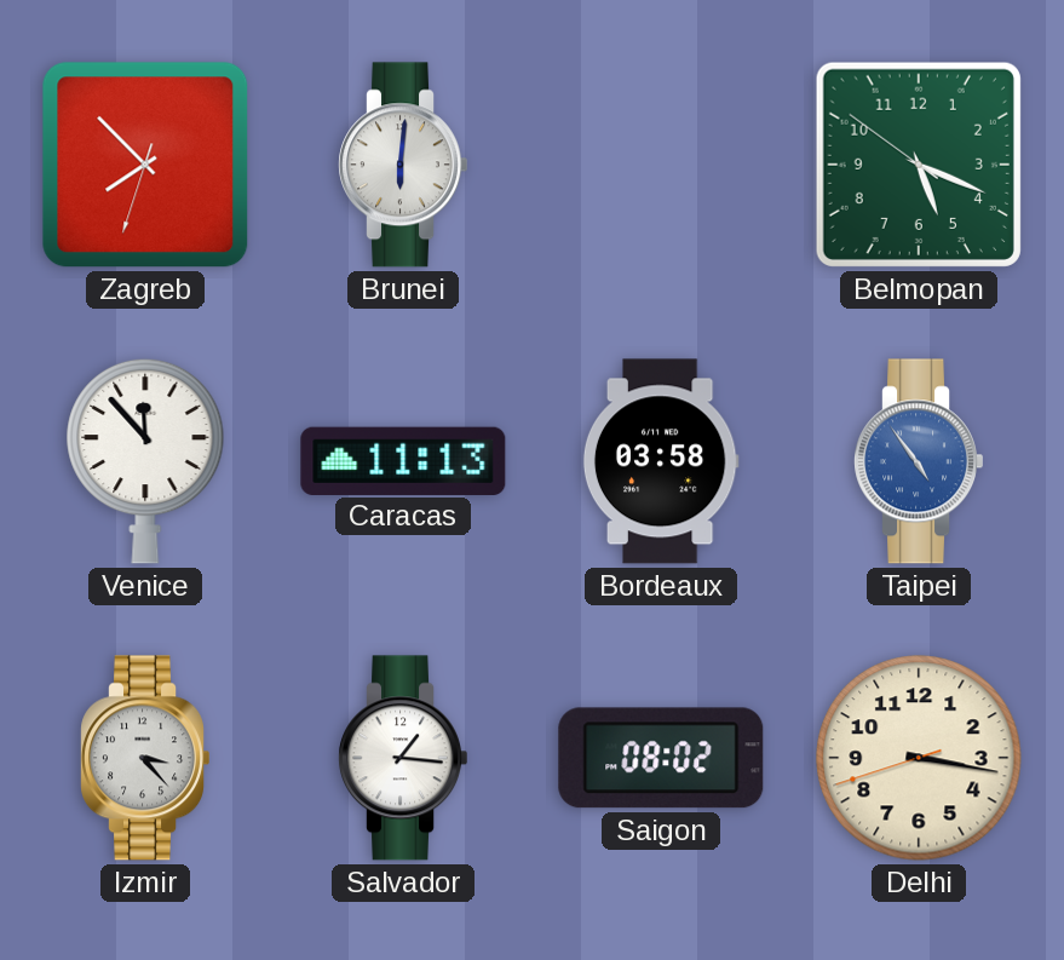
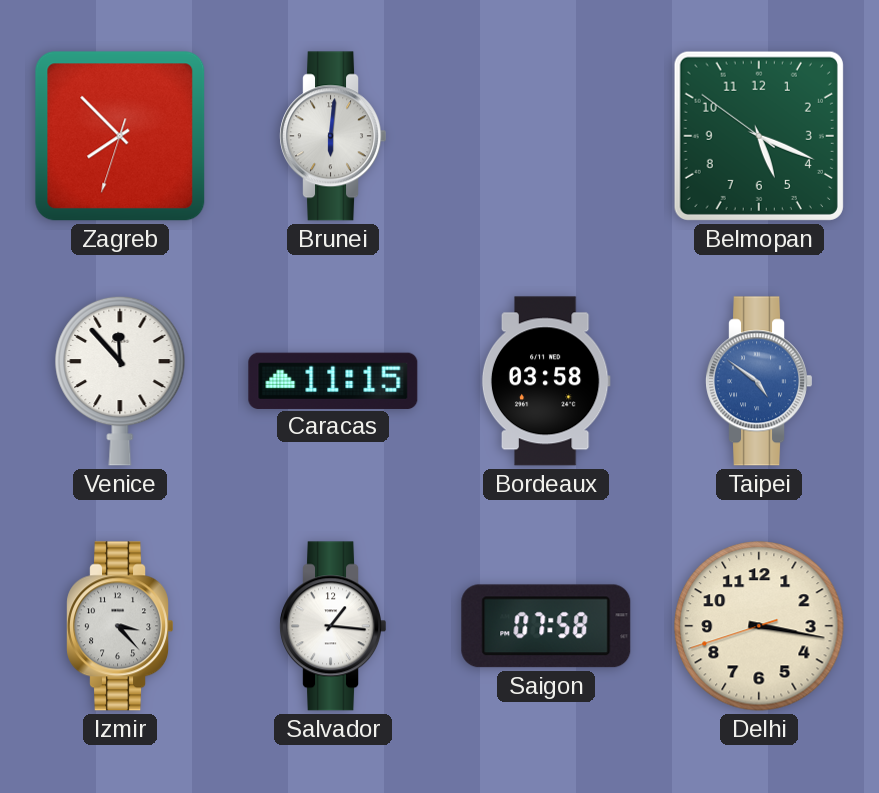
Caracas: 11:13 -> 11:15
Taipei: 4:54 -> 4:51
Saigon: 08:02 -> 07:58
